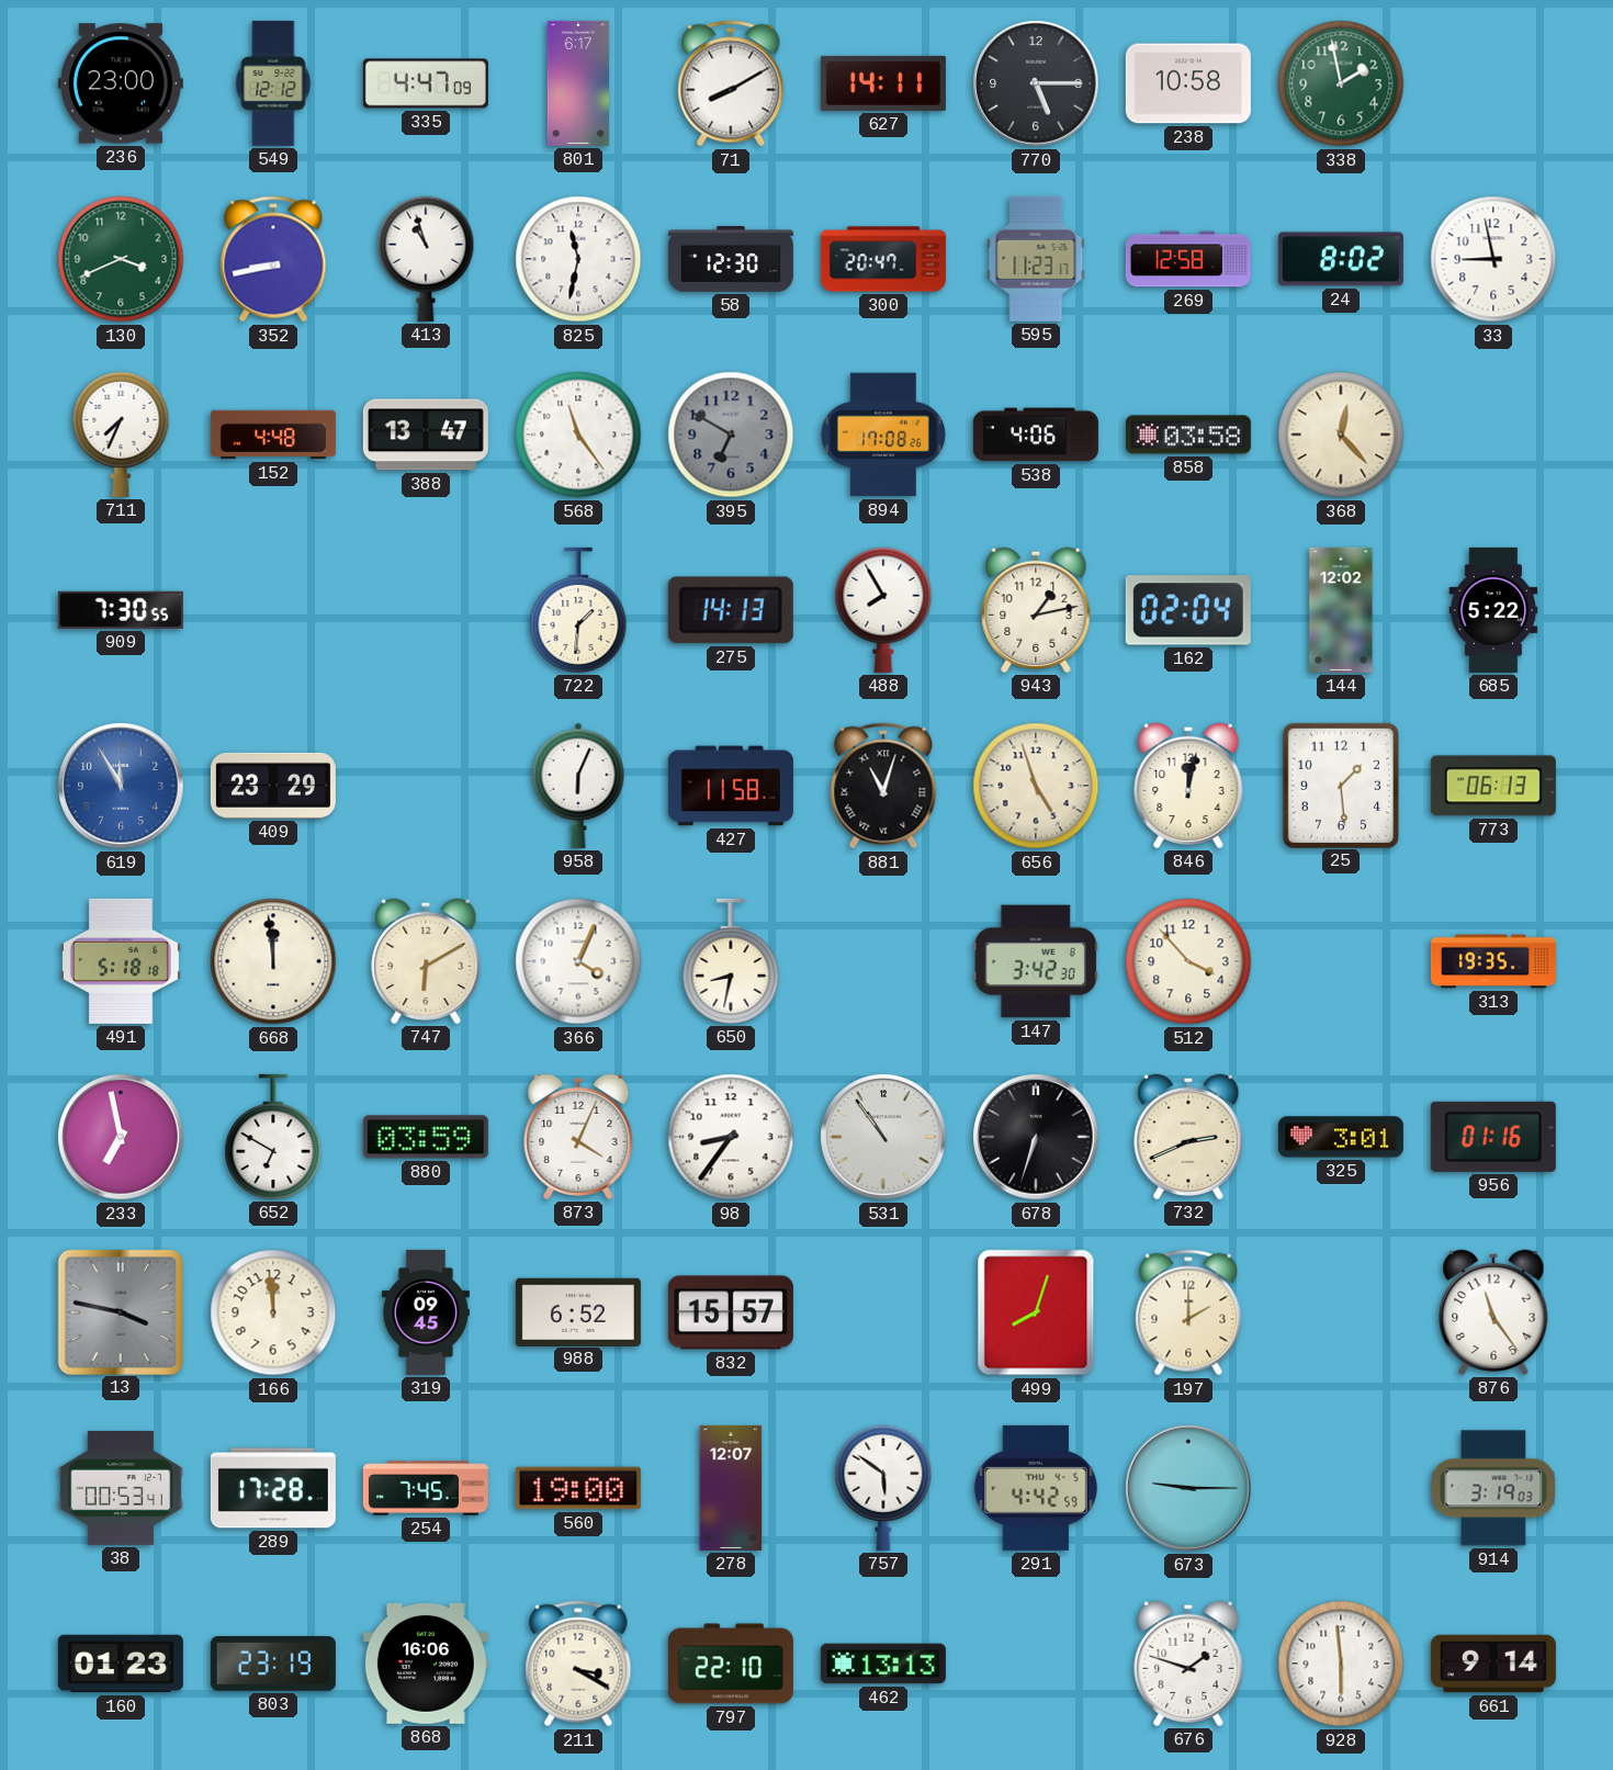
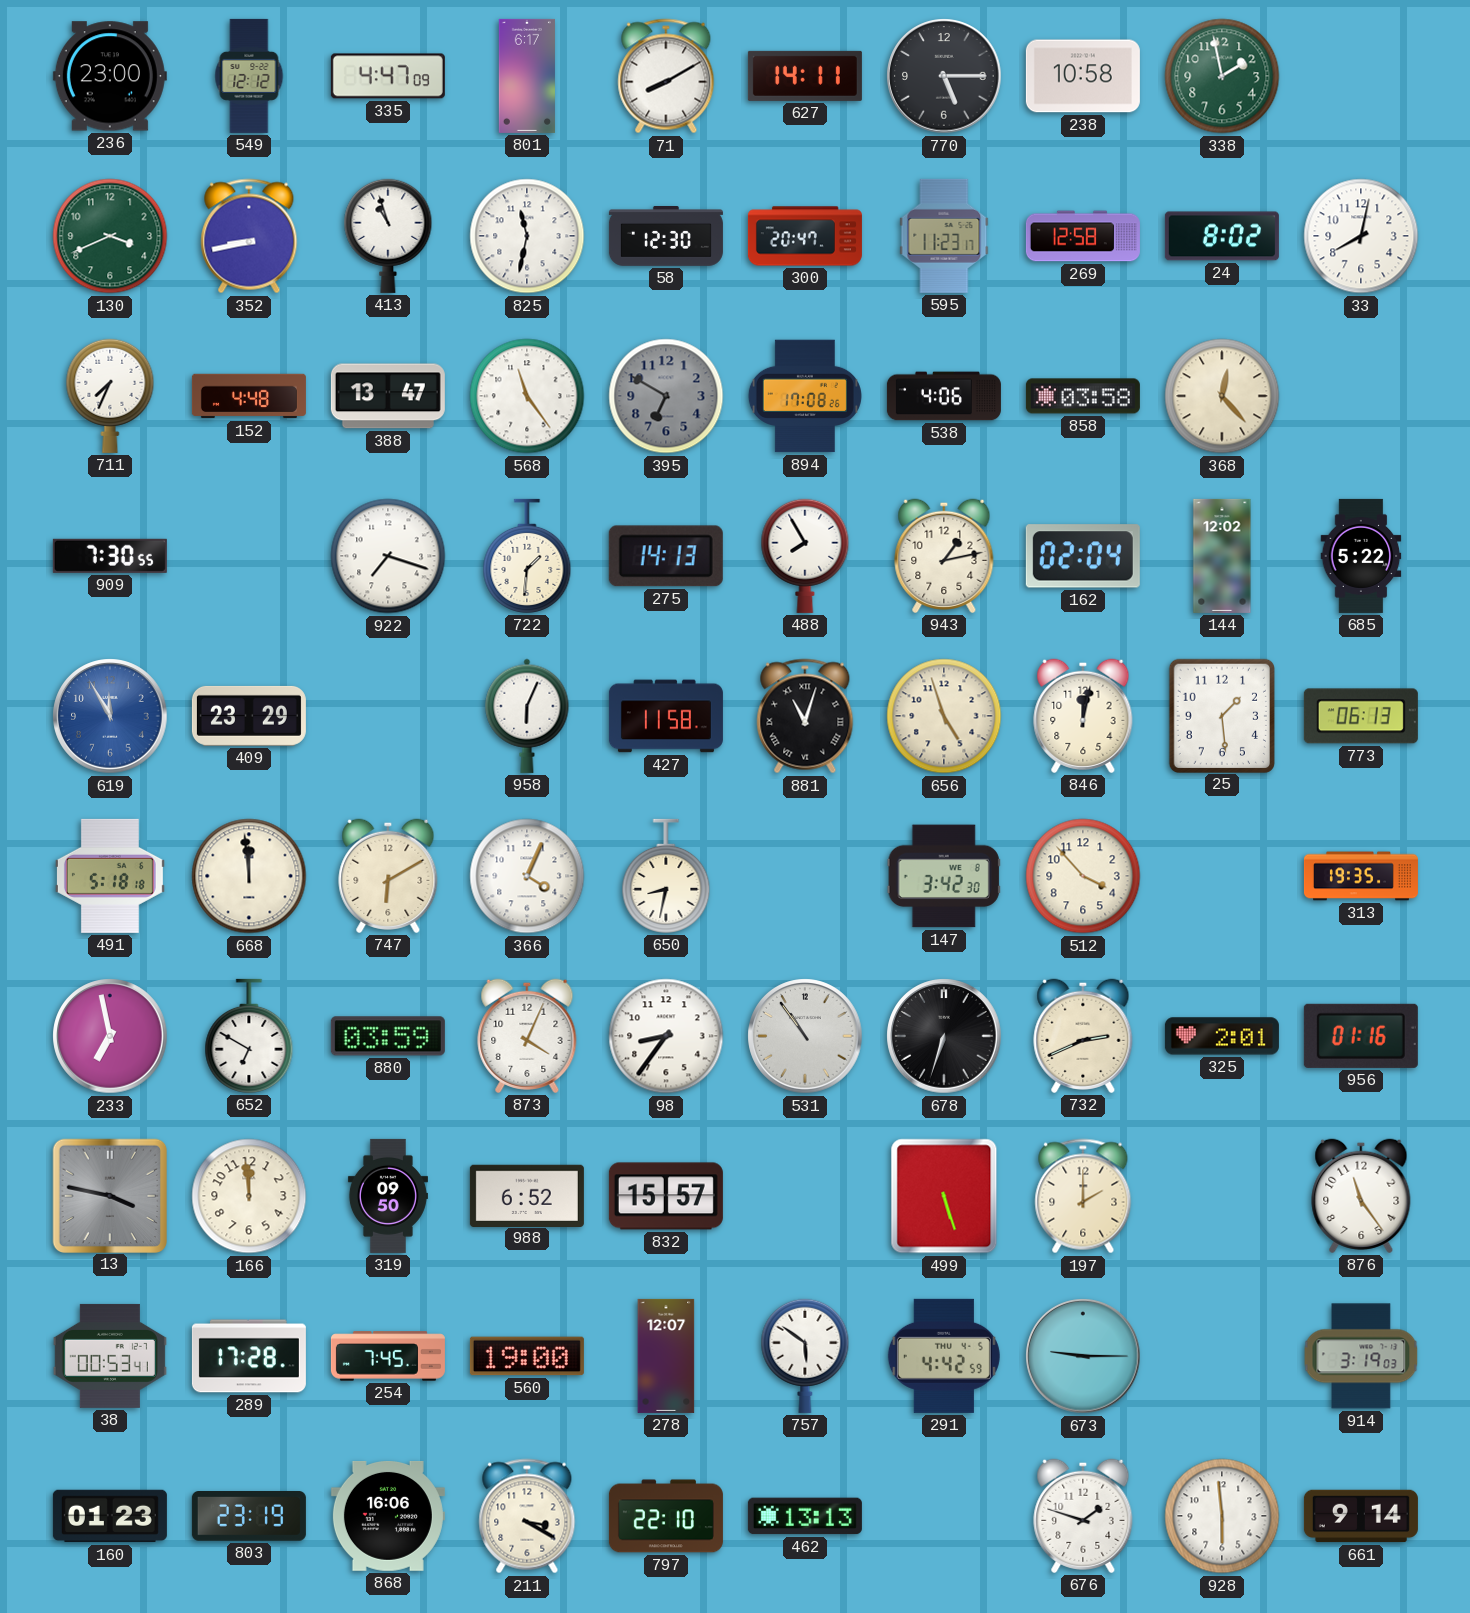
33: 8:58 -> 8:02
922: none -> 7:18
325: 3:01 -> 2:01
319: 09:45 -> 09:50
499: 8:03 -> 5:27
